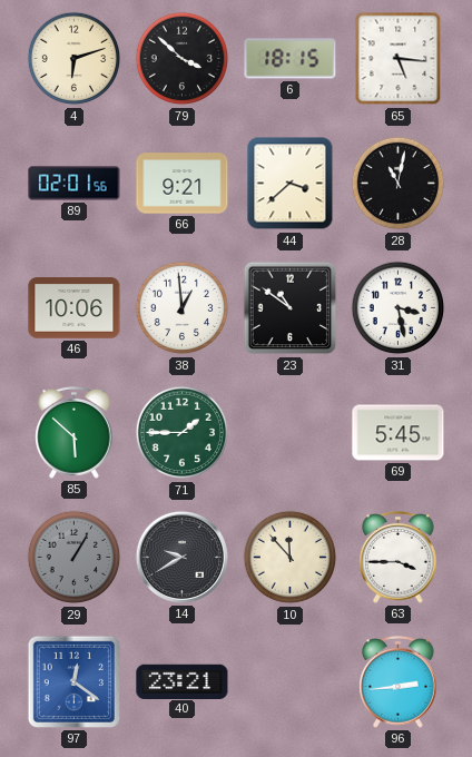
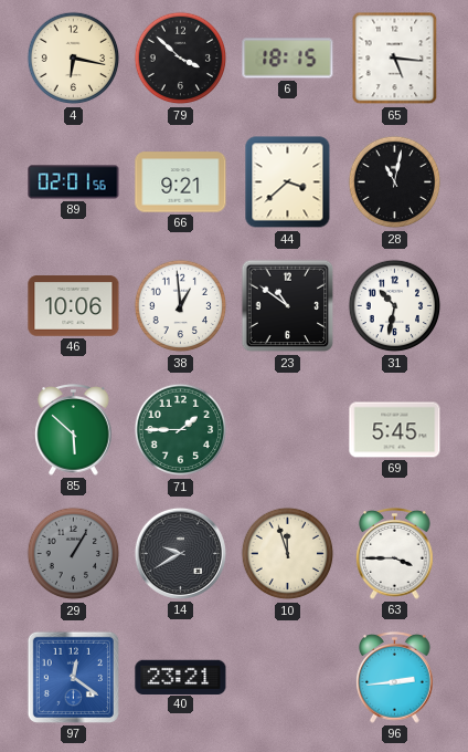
4: 6:12 -> 6:17
31: 3:28 -> 10:32
10: 11:53 -> 11:57
